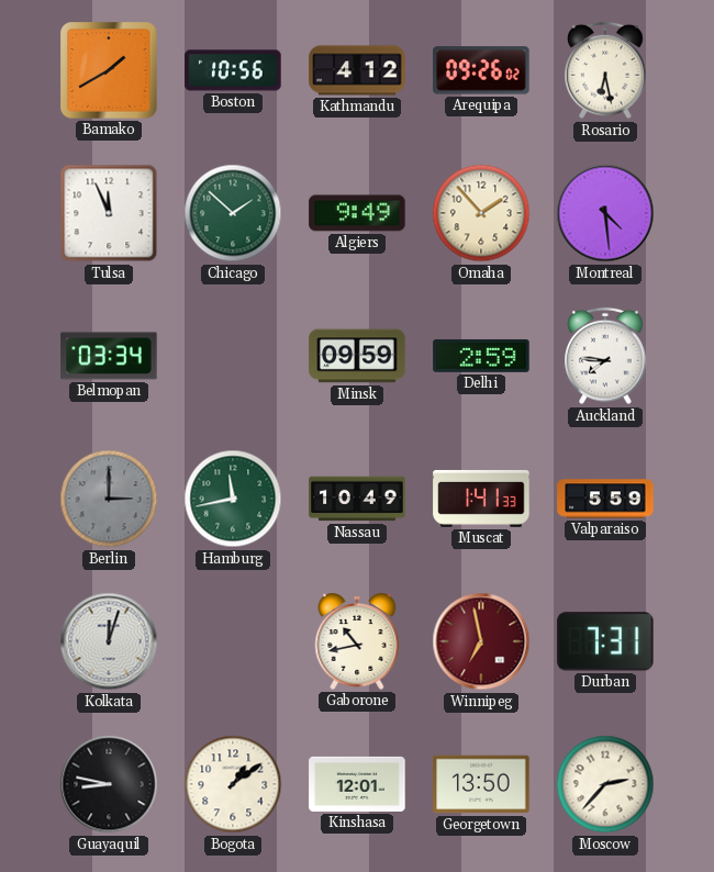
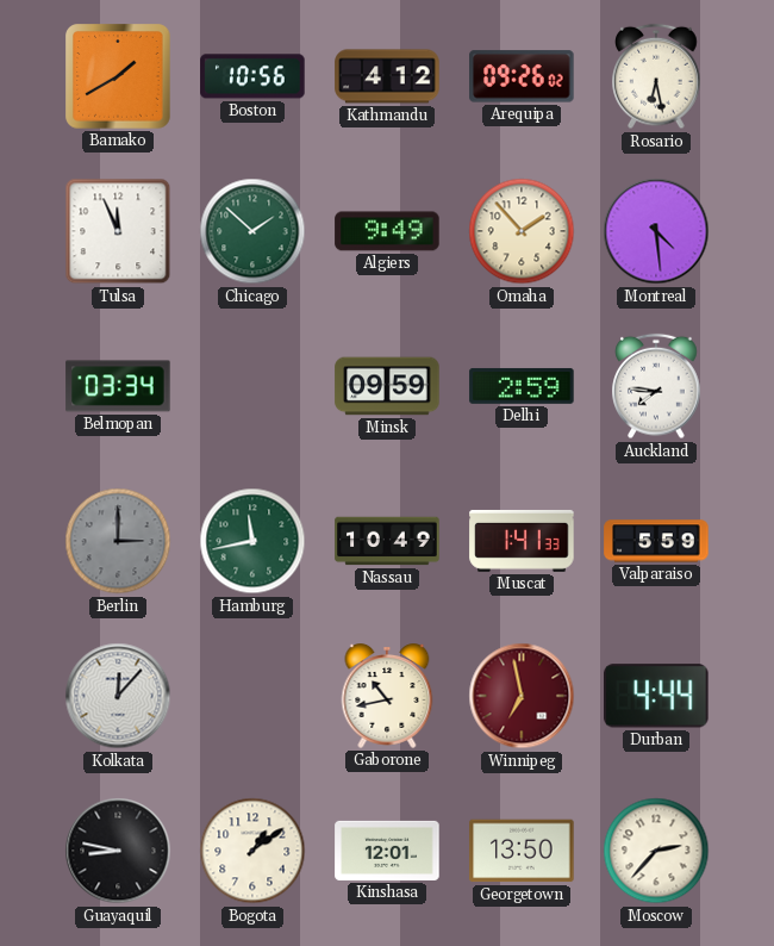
Kolkata: 12:03 -> 12:07
Durban: 7:31 -> 4:44
